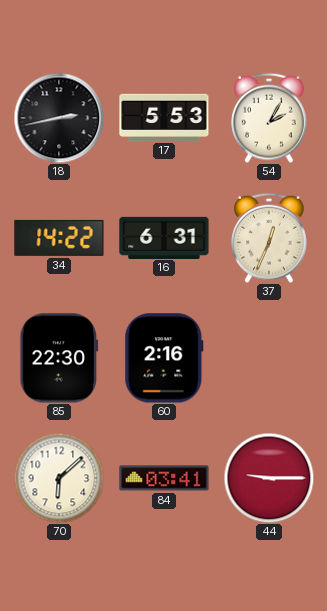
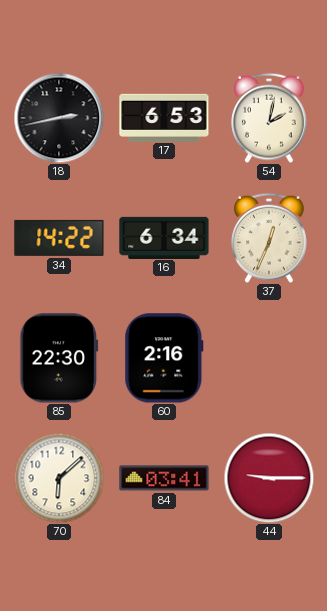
17: 5:53 -> 6:53
54: 2:05 -> 2:02
16: 6:31 -> 6:34
